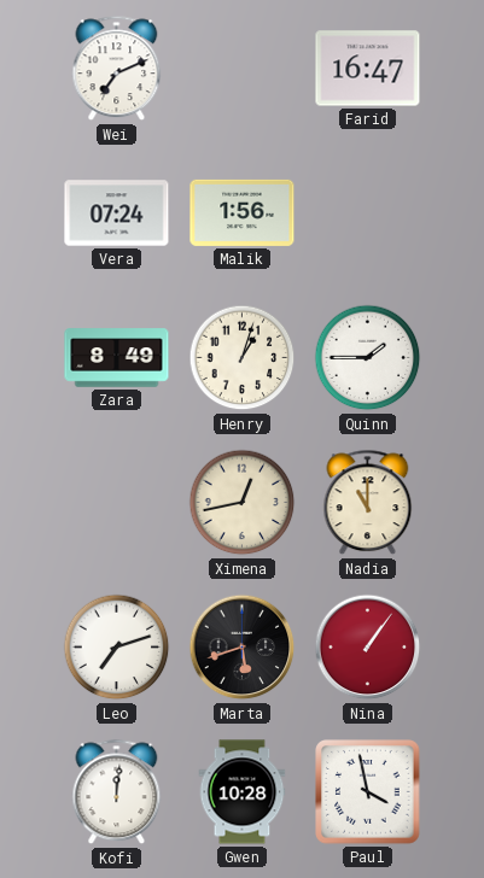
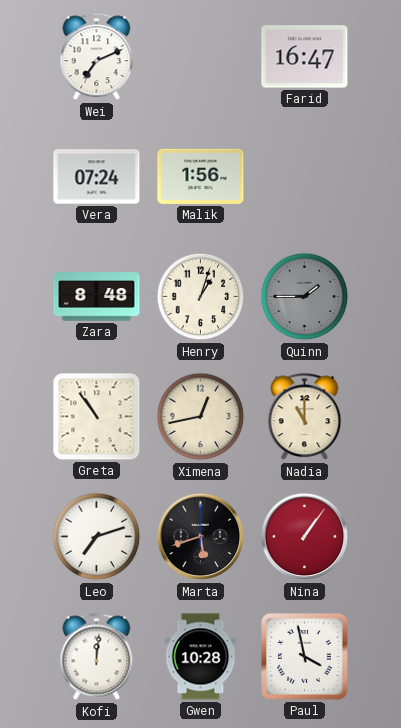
Zara: 8:49 -> 8:48
Quinn dial: white -> grey
Greta: none -> 10:54
